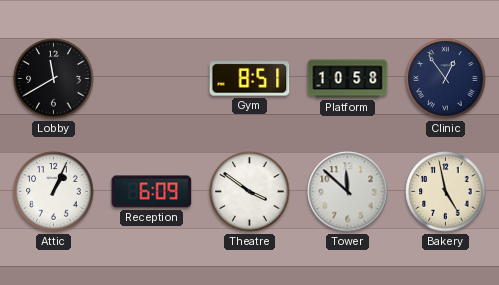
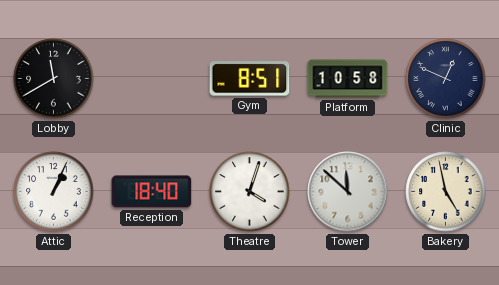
Clinic: 12:54 -> 12:49
Reception: 6:09 -> 18:40
Theatre: 3:51 -> 4:03
